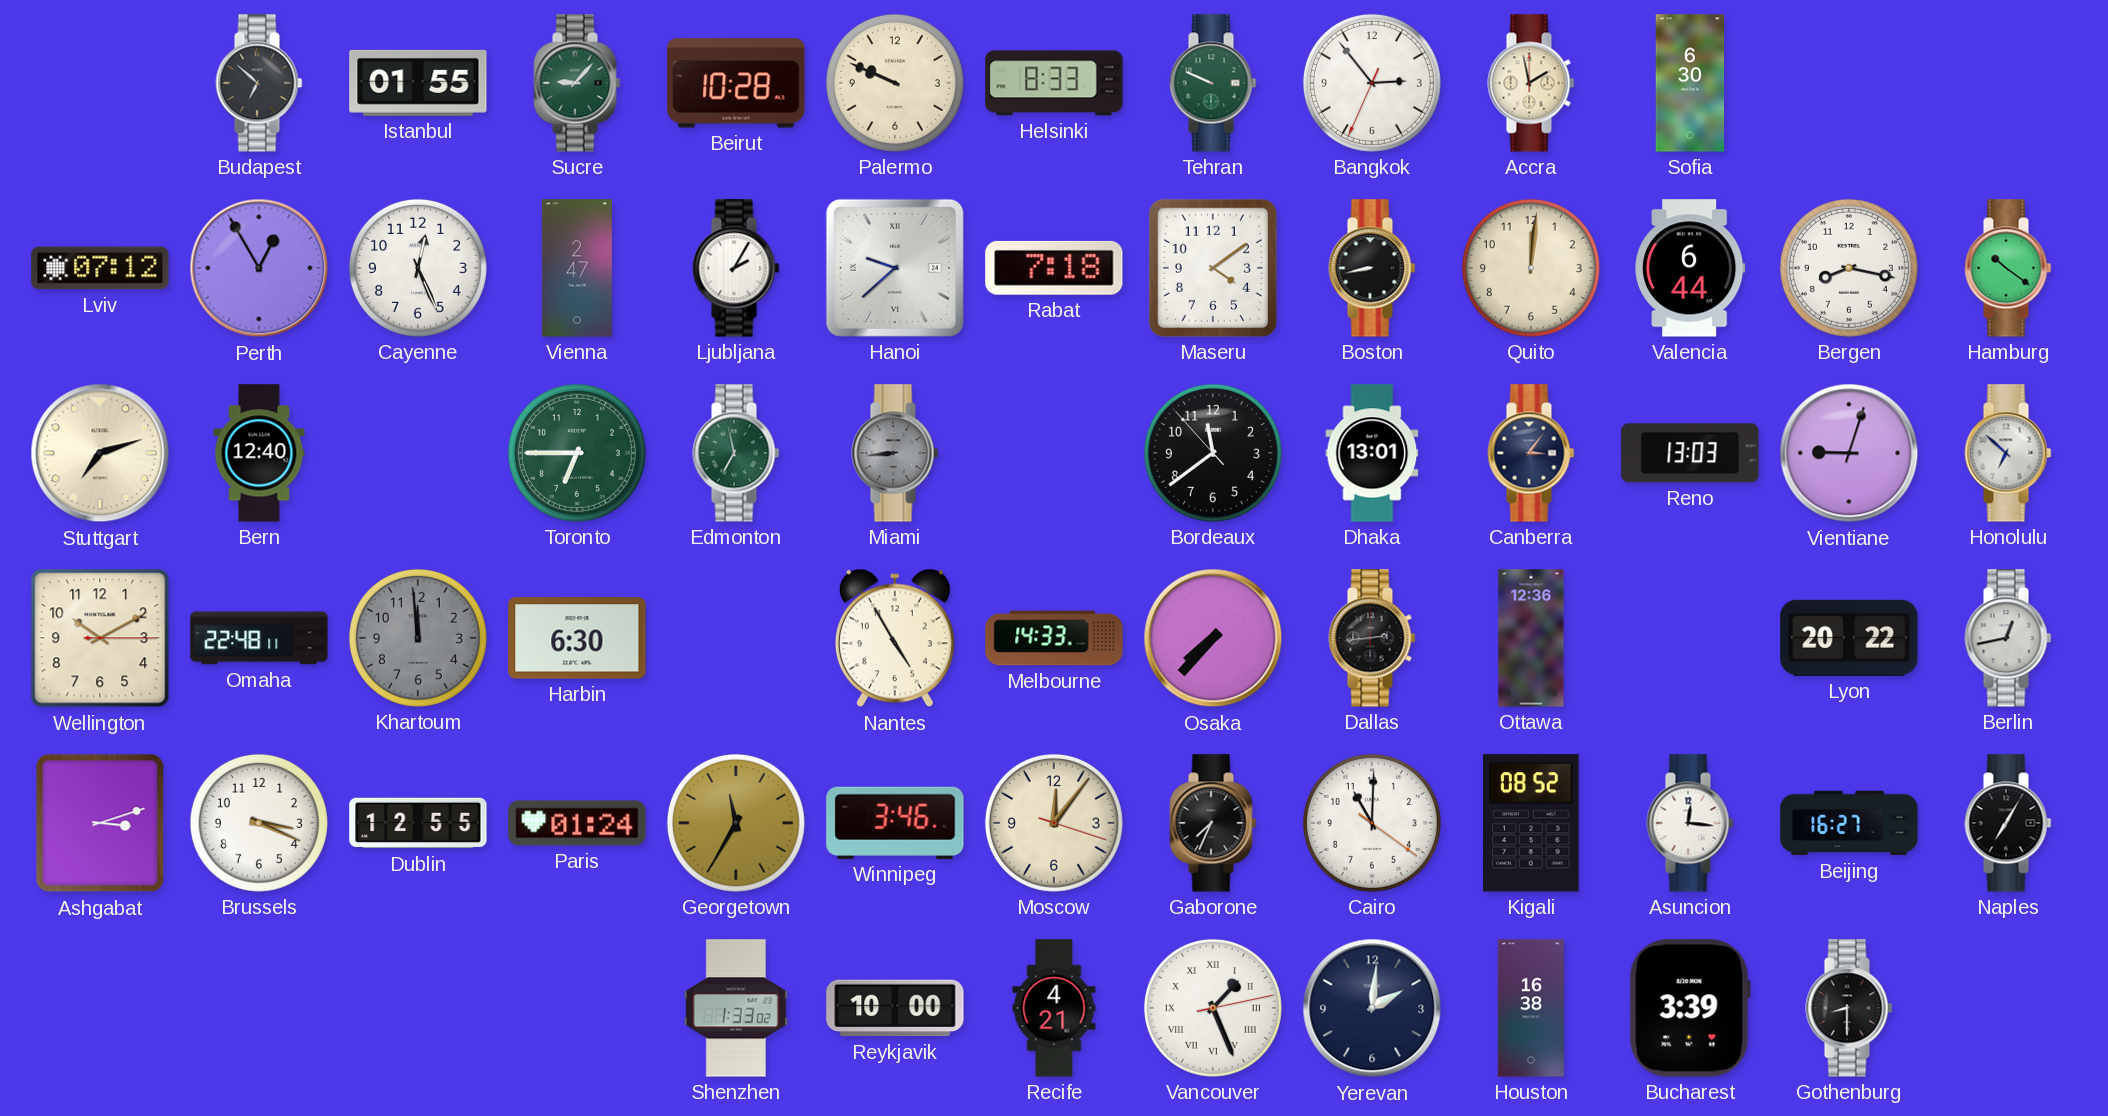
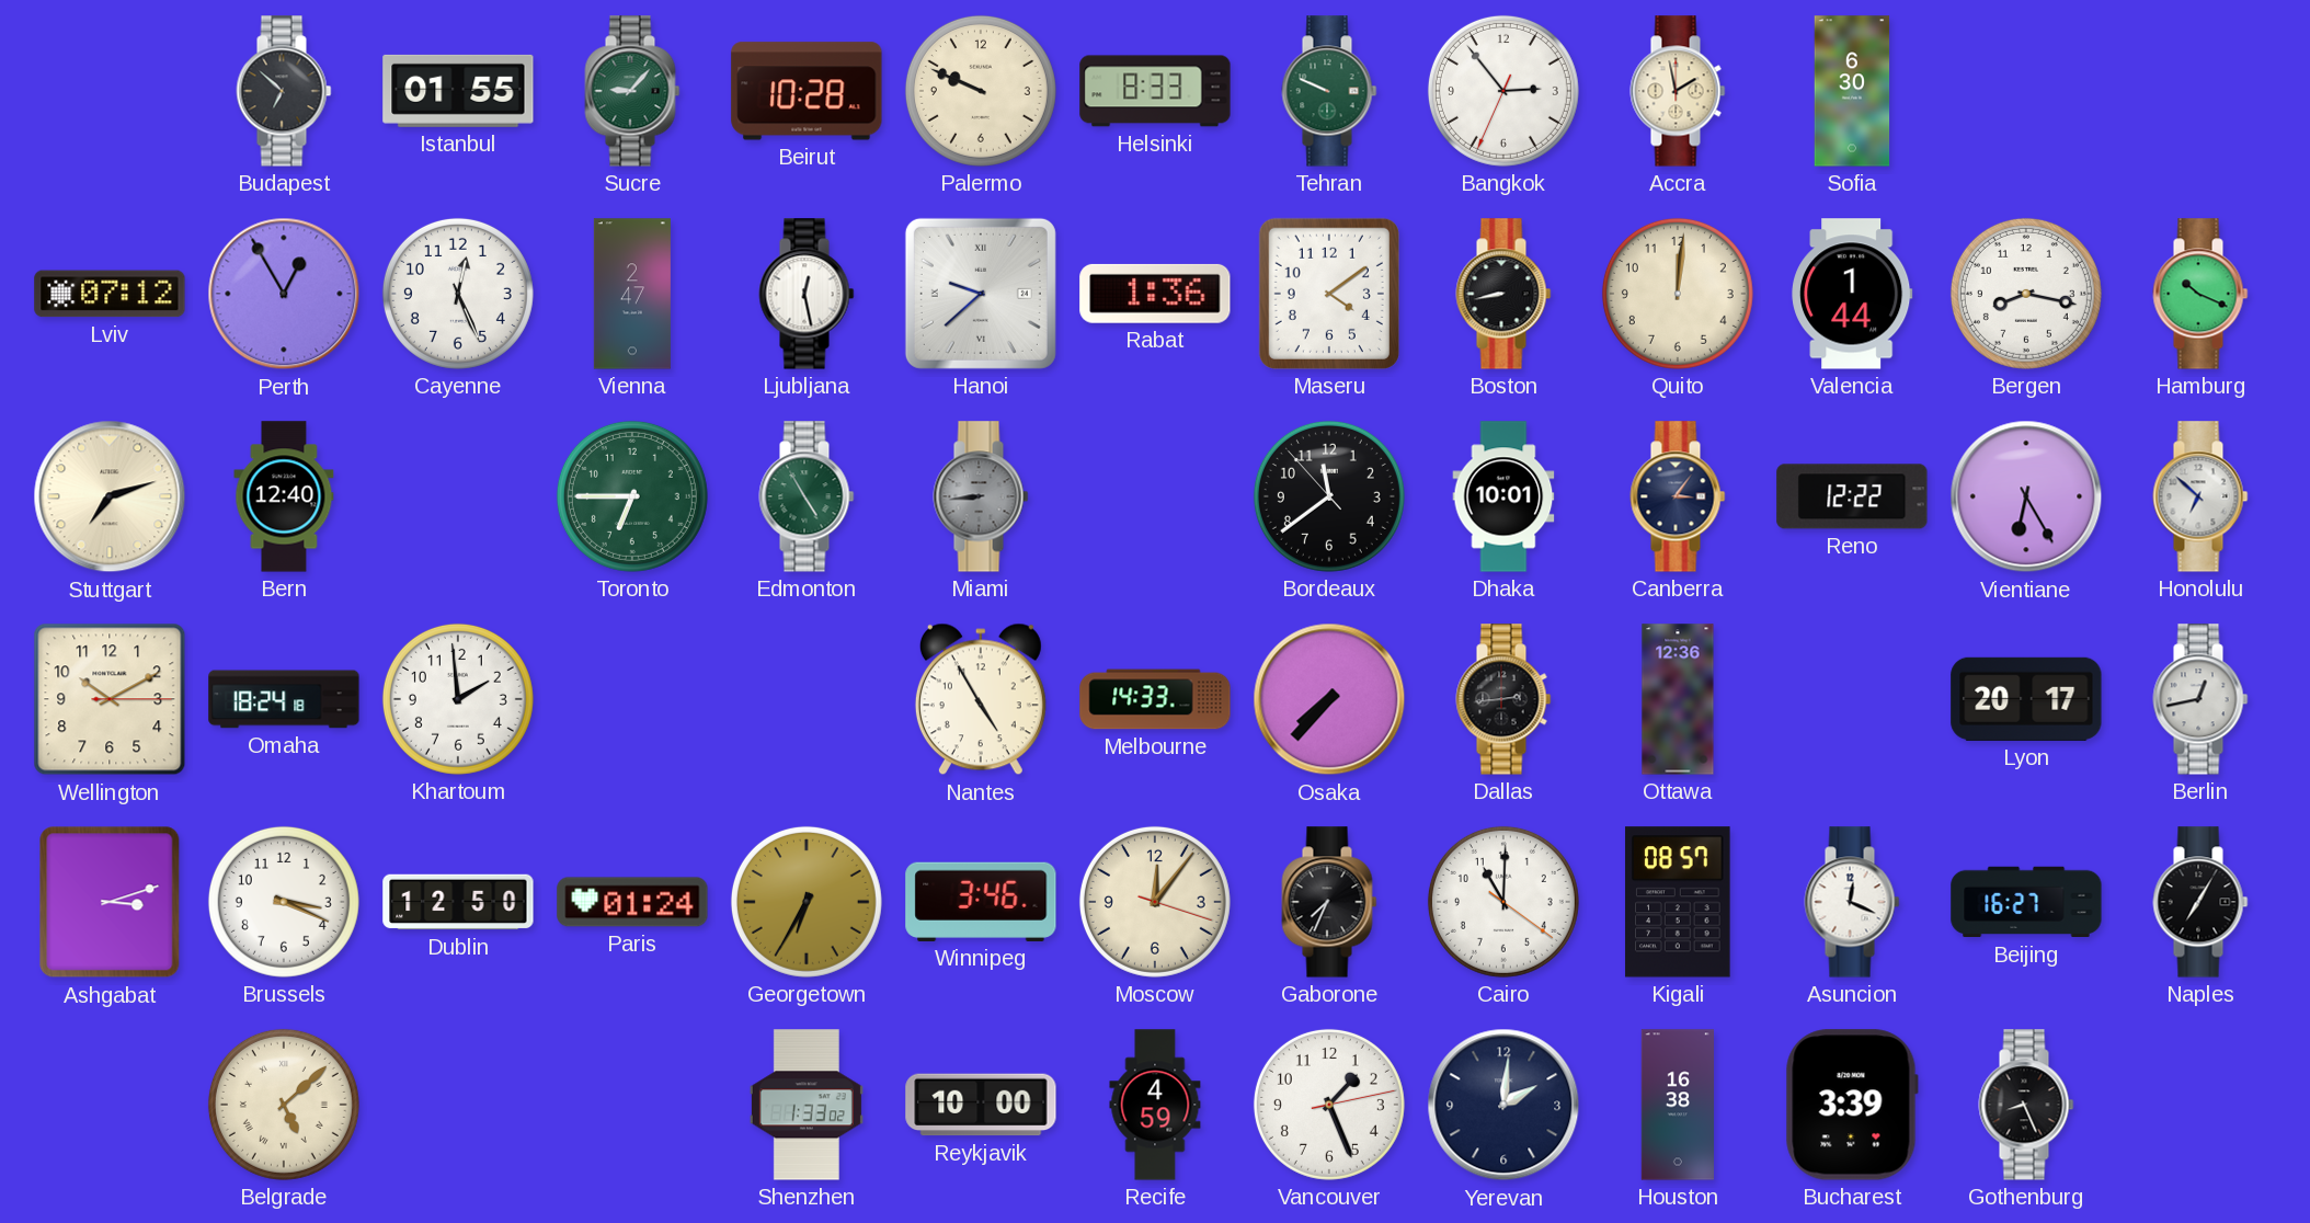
Ljubljana: 2:05 -> 12:28
Rabat: 7:18 -> 1:36
Valencia: 6:44 -> 1:44
Hamburg: 10:21 -> 10:19
Edmonton: 6:58 -> 4:55
Dhaka: 13:01 -> 10:01
Reno: 13:03 -> 12:22
Vientiane: 9:03 -> 6:25
Omaha: 22:48 -> 18:24
Khartoum: 11:59 -> 1:59
Khartoum dial: grey -> white
Harbin: 6:30 -> none
Lyon: 20:22 -> 20:17
Dublin: 12:55 -> 12:50
Georgetown: 11:35 -> 6:35
Kigali: 08:52 -> 08:57
Asuncion: 12:16 -> 12:19
Belgrade: none -> 5:08
Recife: 4:21 -> 4:59
Vancouver numerals: Roman -> Arabic
Gothenburg: 8:30 -> 8:26
